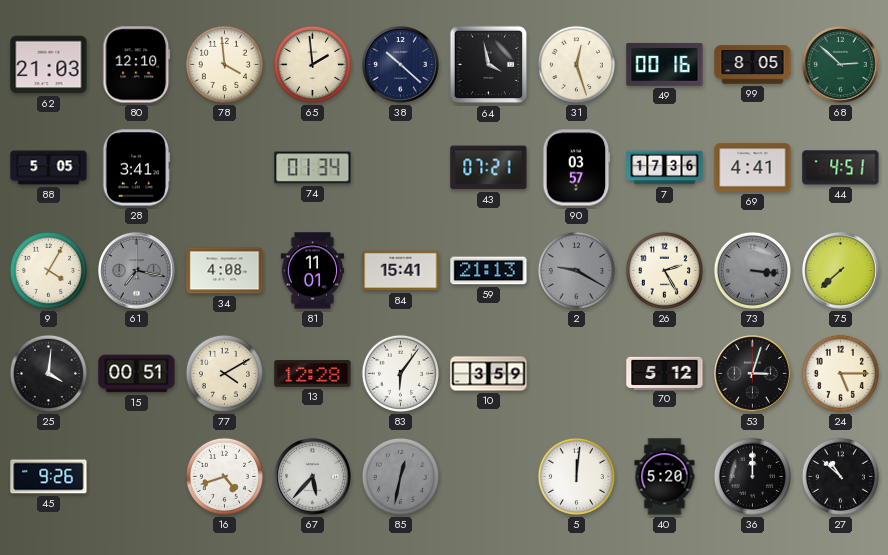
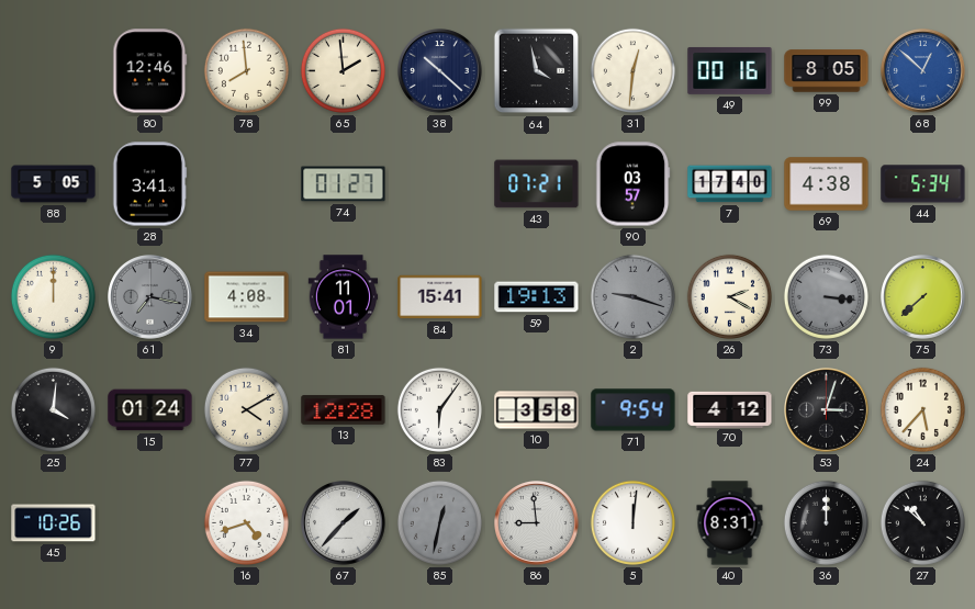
62: 21:03 -> none
80: 12:10 -> 12:46
78: 3:59 -> 7:59
31: 12:27 -> 12:31
68: 2:52 -> 12:52
68 dial: green -> blue
74: 01:34 -> 01:27
7: 17:36 -> 17:40
69: 4:41 -> 4:38
44: 4:51 -> 5:34
9: 4:05 -> 12:00
59: 21:13 -> 19:13
2: 9:20 -> 9:18
26: 2:25 -> 2:20
15: 00:51 -> 01:24
10: 3:59 -> 3:58
71: none -> 9:54
70: 5:12 -> 4:12
24: 5:15 -> 5:37
45: 9:26 -> 10:26
67: 5:37 -> 1:37
86: none -> 8:59
40: 5:20 -> 8:31
